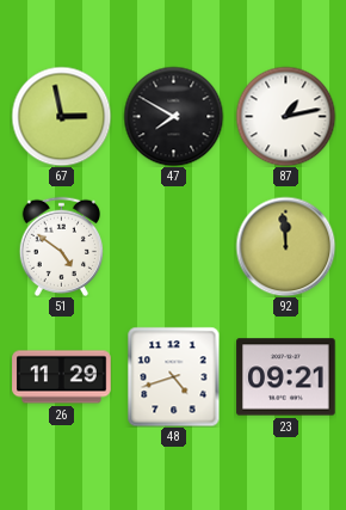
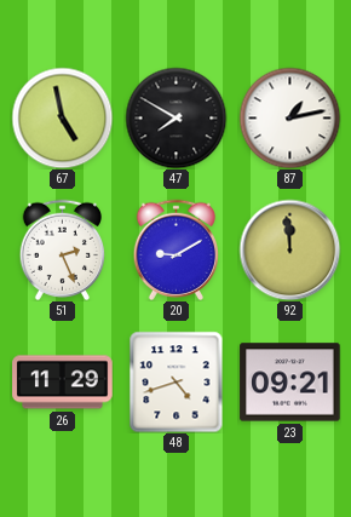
67: 2:58 -> 4:58
51: 4:51 -> 2:26
20: none -> 9:10
